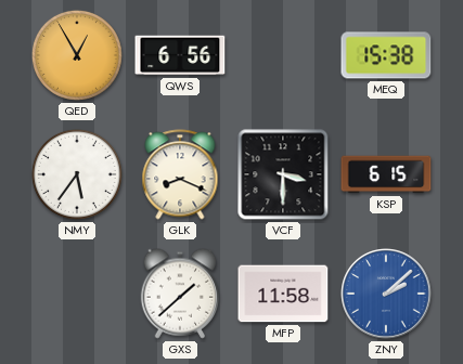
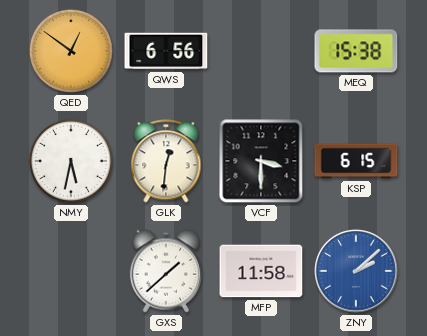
QED: 12:55 -> 12:51
NMY: 5:36 -> 5:32
GLK: 8:19 -> 12:31
